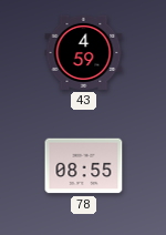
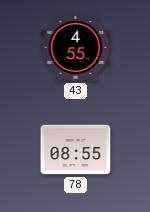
43: 4:59 -> 4:55
